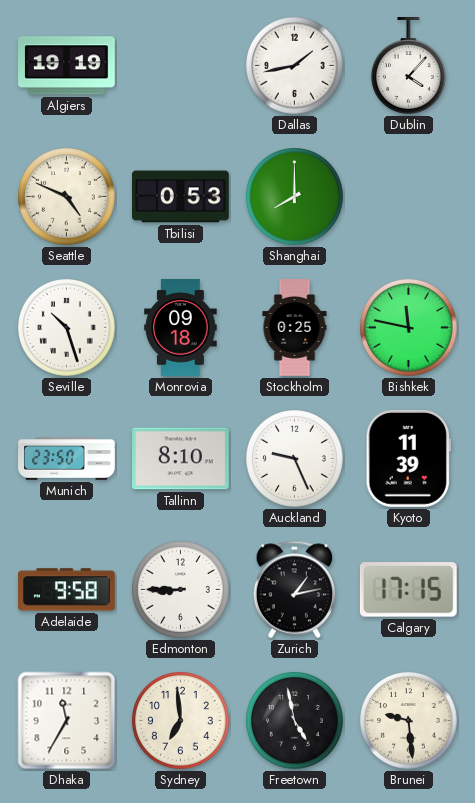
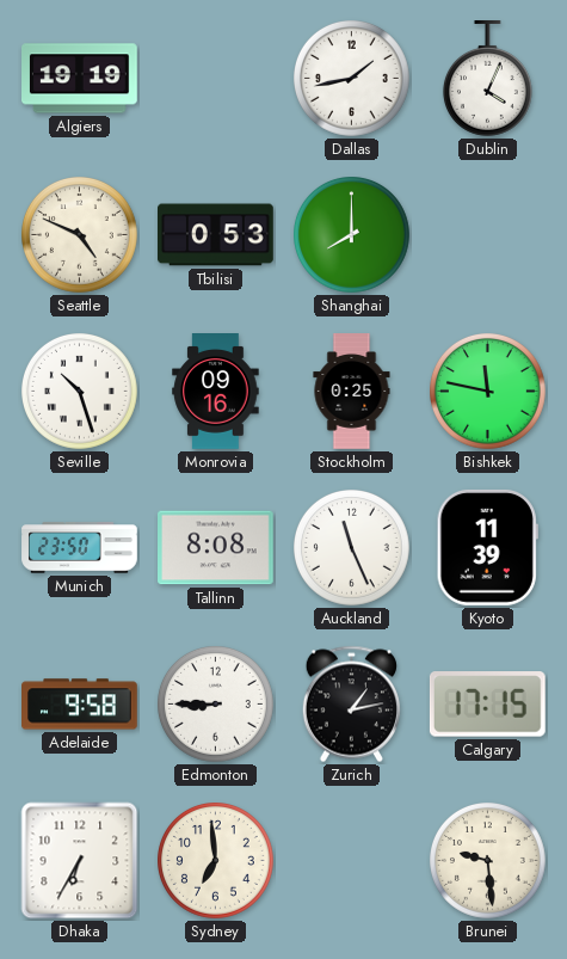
Dublin: 4:07 -> 4:04
Monrovia: 09:18 -> 09:16
Tallinn: 8:10 -> 8:08
Auckland: 9:26 -> 11:26
Dhaka: 11:35 -> 6:35
Freetown: 4:58 -> none
